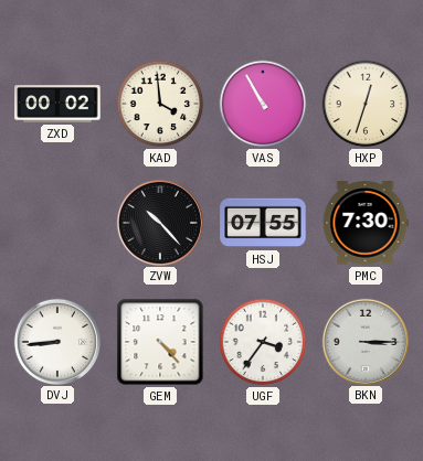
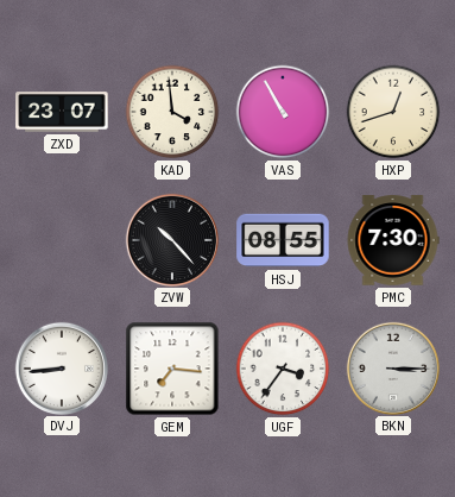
ZXD: 00:02 -> 23:07
HXP: 12:33 -> 12:42
HSJ: 07:55 -> 08:55
GEM: 4:23 -> 7:16
